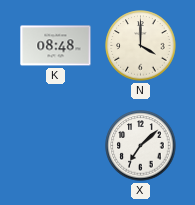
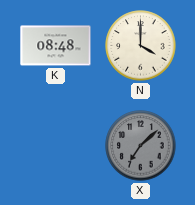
X dial: white -> grey
